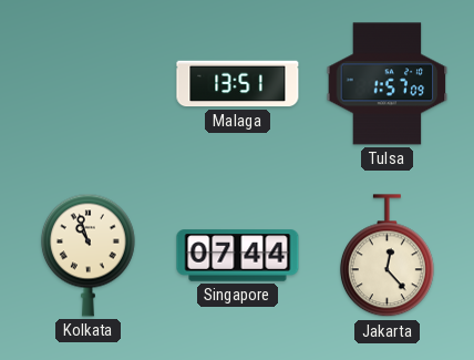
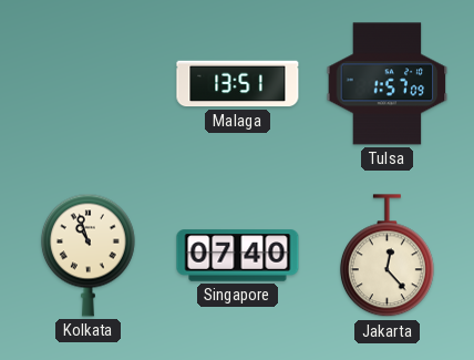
Singapore: 07:44 -> 07:40
